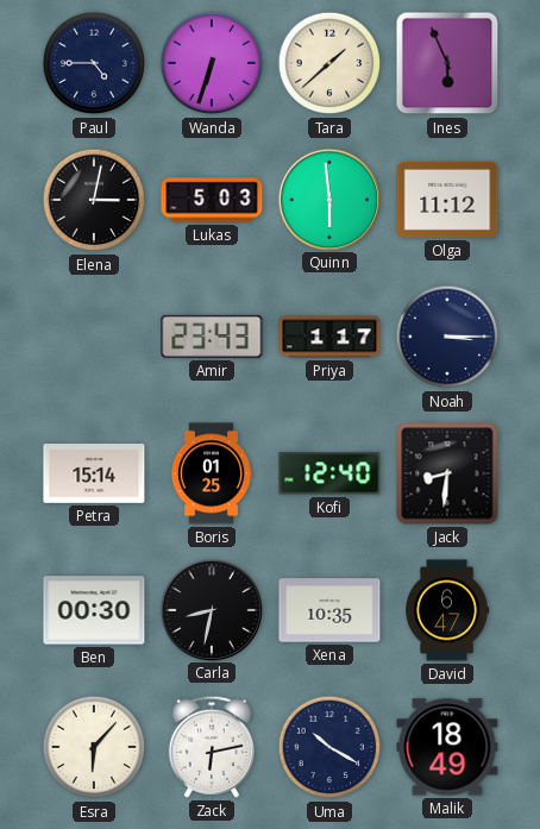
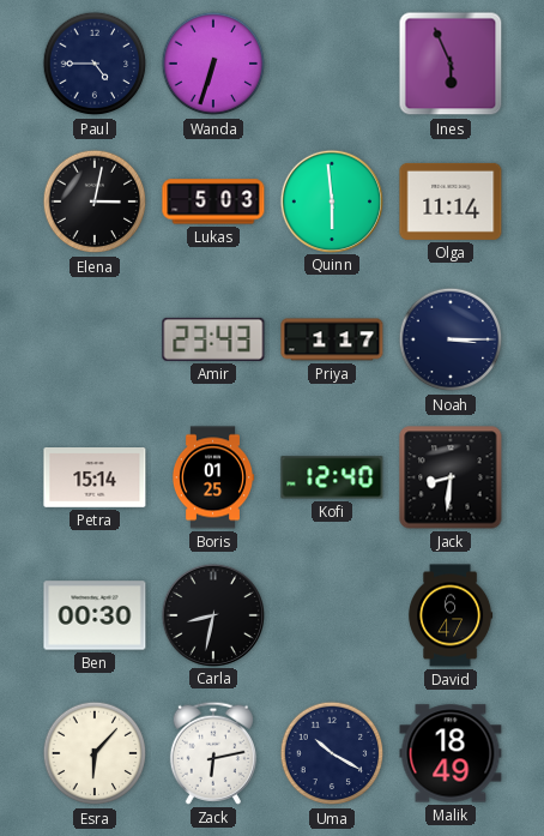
Tara: 1:38 -> none
Olga: 11:12 -> 11:14
Xena: 10:35 -> none
